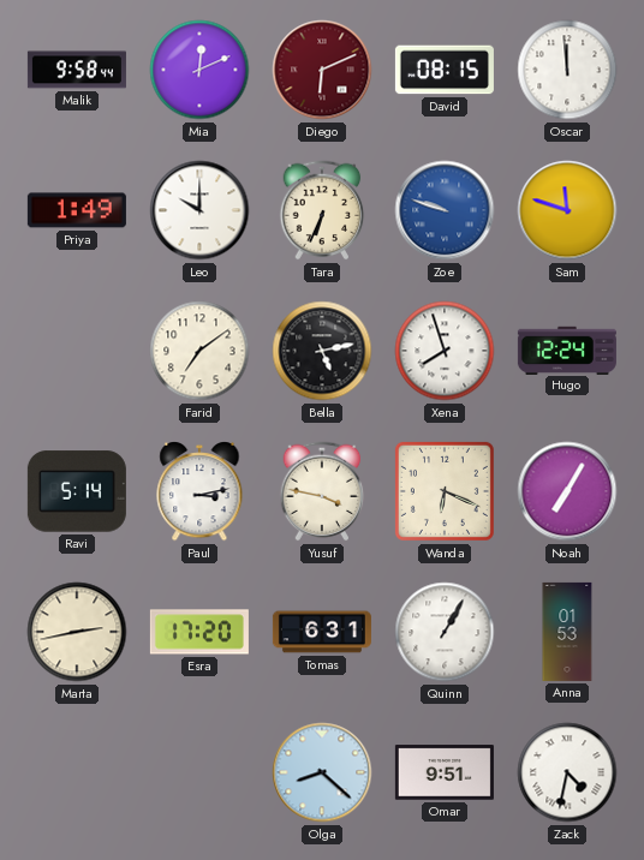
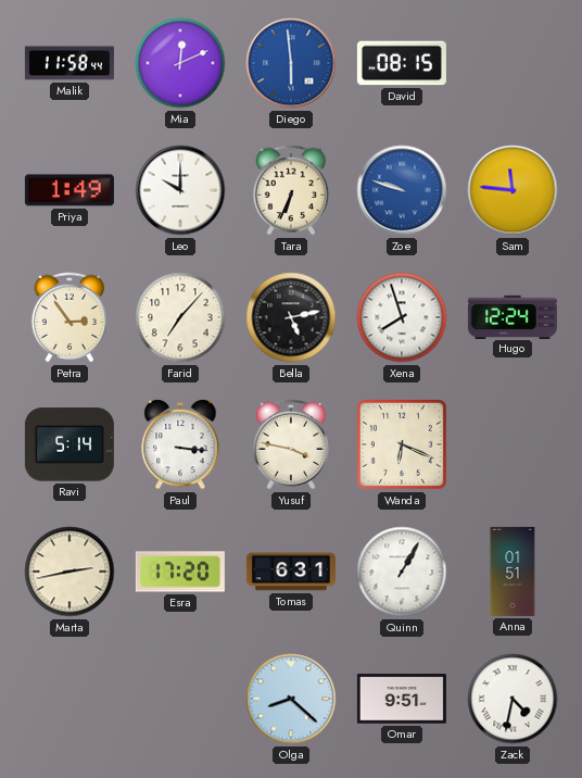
Malik: 9:58 -> 11:58
Diego: 6:11 -> 5:59
Diego dial: burgundy -> blue
Oscar: 11:59 -> none
Sam: 11:48 -> 11:46
Petra: none -> 2:54
Farid: 7:09 -> 7:07
Paul: 3:13 -> 3:16
Noah: 7:05 -> none
Anna: 01:53 -> 01:51
